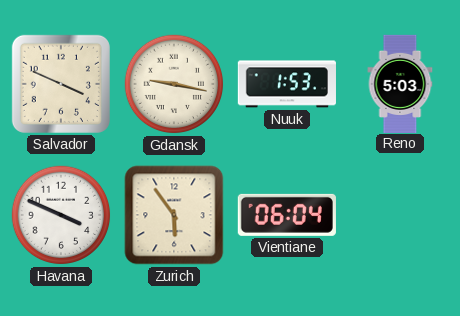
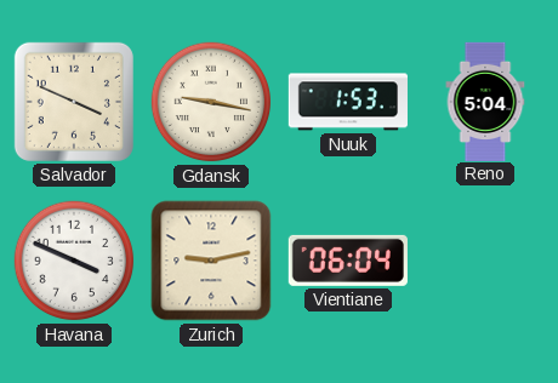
Reno: 5:03 -> 5:04
Zurich: 5:54 -> 9:13
